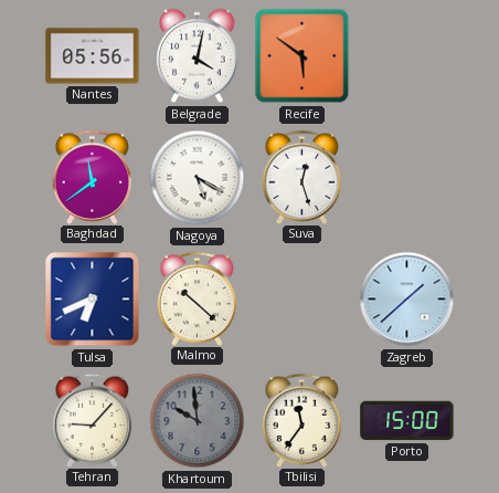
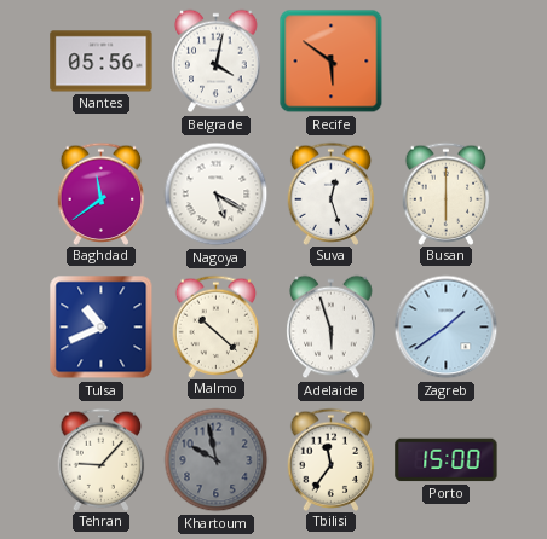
Busan: none -> 6:00
Tulsa: 6:41 -> 10:41
Adelaide: none -> 5:57
Zagreb: 1:38 -> 1:39
Khartoum: 9:59 -> 9:58
